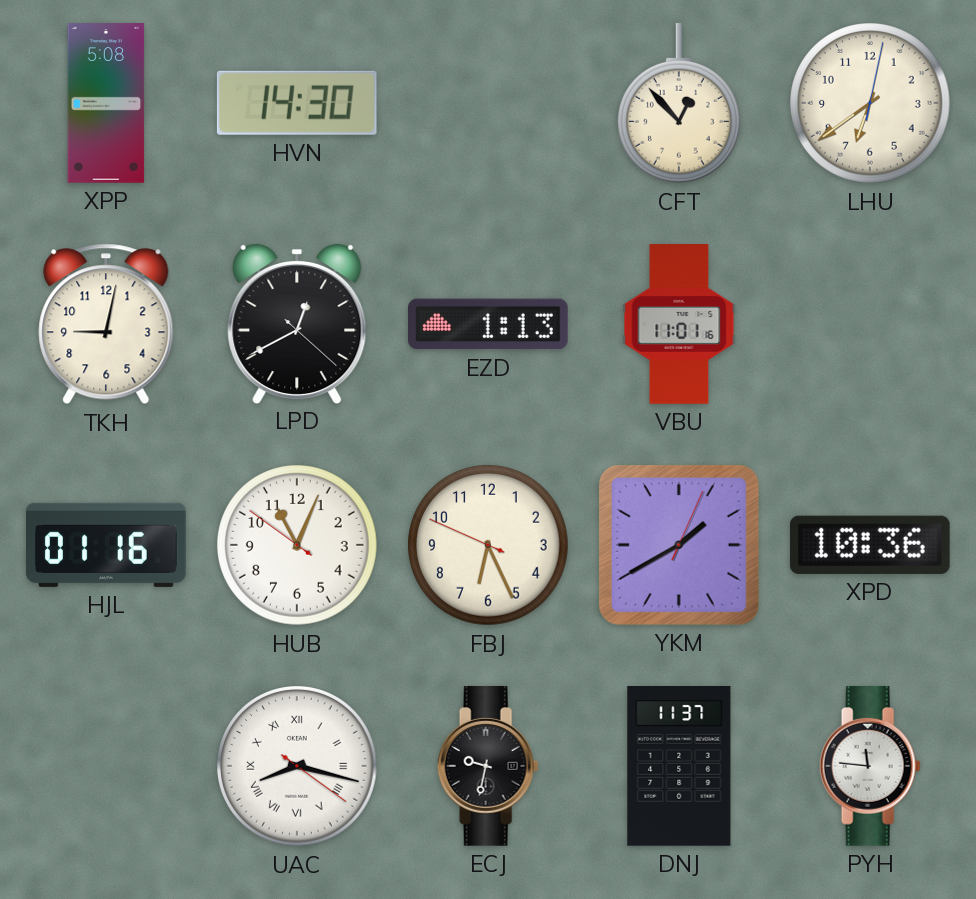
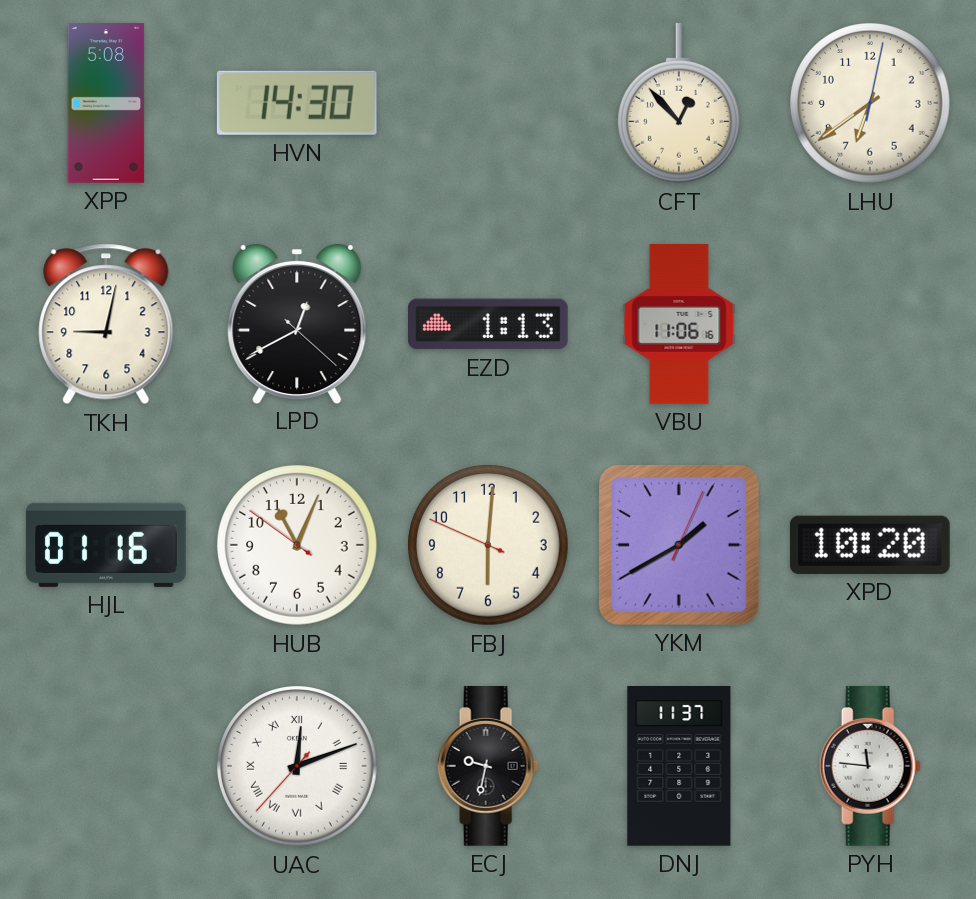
VBU: 11:01 -> 11:06
FBJ: 6:25 -> 6:00
XPD: 10:36 -> 10:20
UAC: 8:17 -> 12:11
